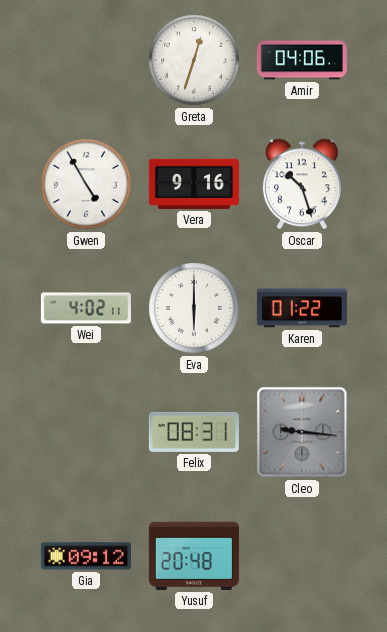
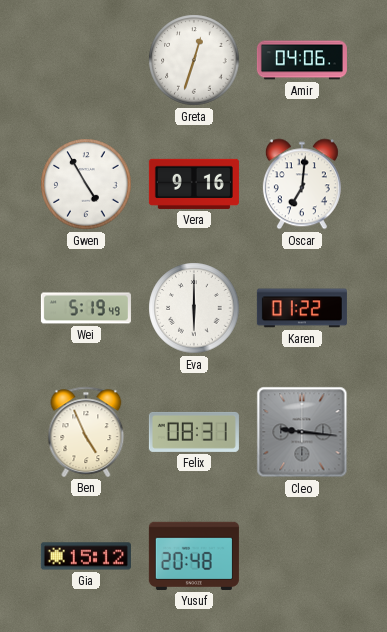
Oscar: 10:27 -> 7:01
Wei: 4:02 -> 5:19
Ben: none -> 4:56
Gia: 09:12 -> 15:12
